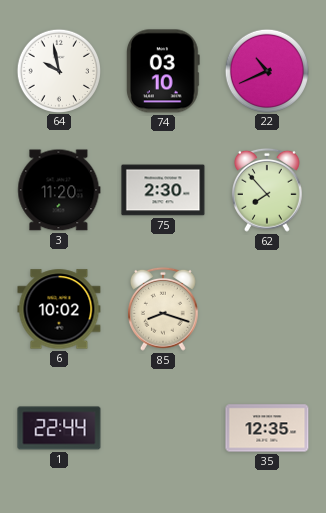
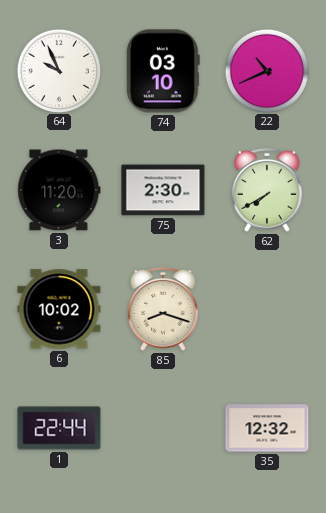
64: 9:58 -> 9:56
62: 7:53 -> 7:40
35: 12:35 -> 12:32
